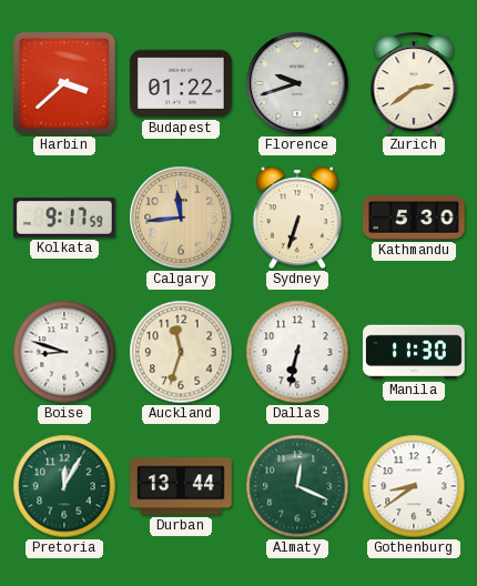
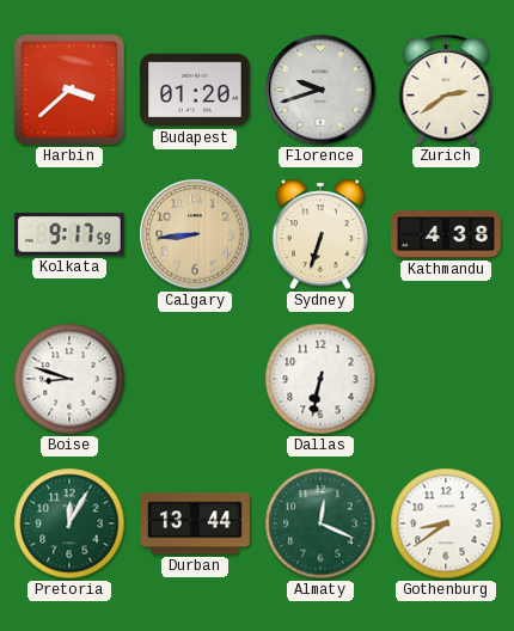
Budapest: 01:22 -> 01:20
Calgary: 11:44 -> 8:44
Kathmandu: 5:30 -> 4:38
Auckland: 11:33 -> none
Manila: 11:30 -> none
